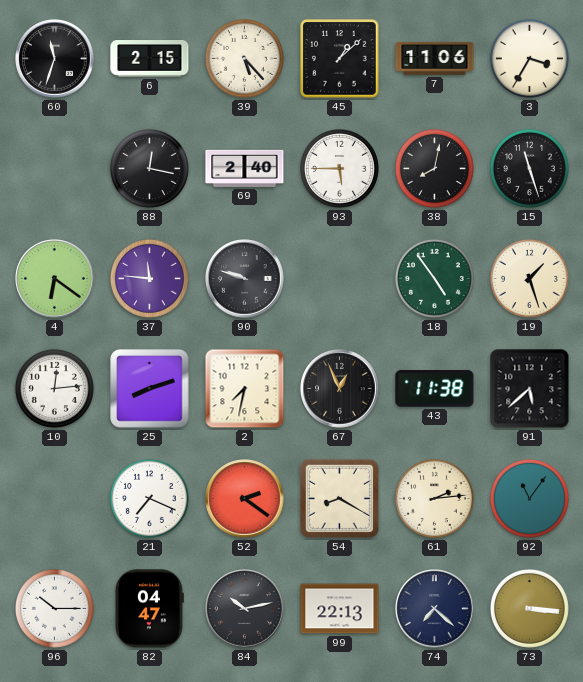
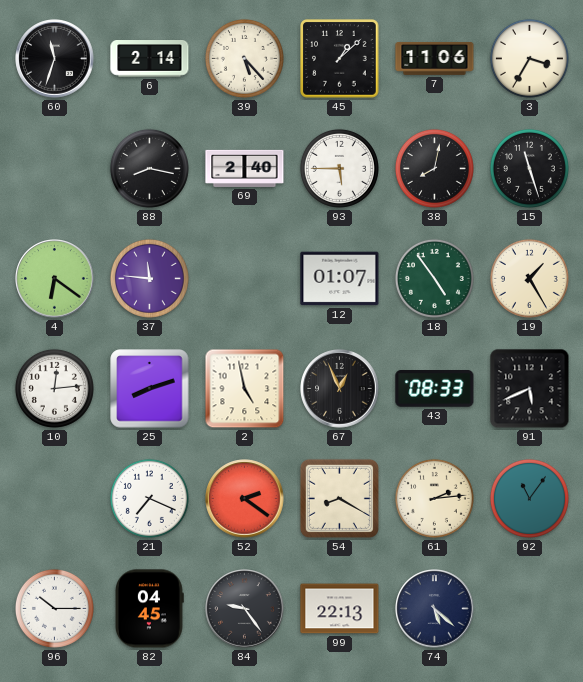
6: 2:15 -> 2:14
88: 12:17 -> 8:17
90: 9:48 -> none
12: none -> 01:07
19: 1:27 -> 1:25
2: 7:32 -> 4:58
43: 11:38 -> 08:33
91: 5:38 -> 5:41
82: 04:47 -> 04:45
84: 10:13 -> 9:24
74: 7:22 -> 5:22
73: 3:16 -> none
